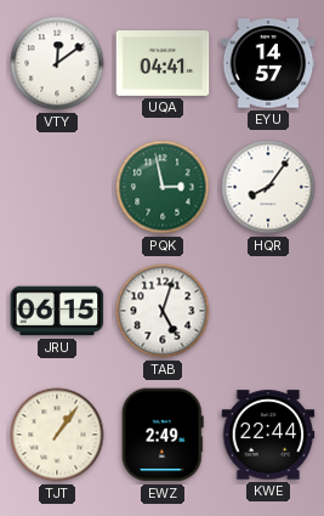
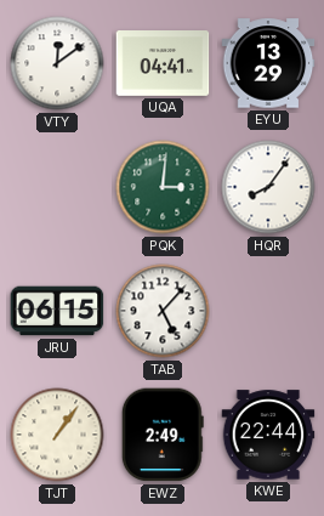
EYU: 14:57 -> 13:29
PQK: 2:58 -> 3:01
TAB: 5:03 -> 5:07
